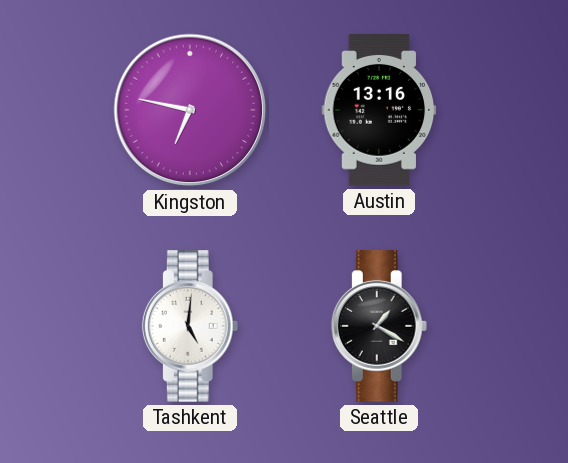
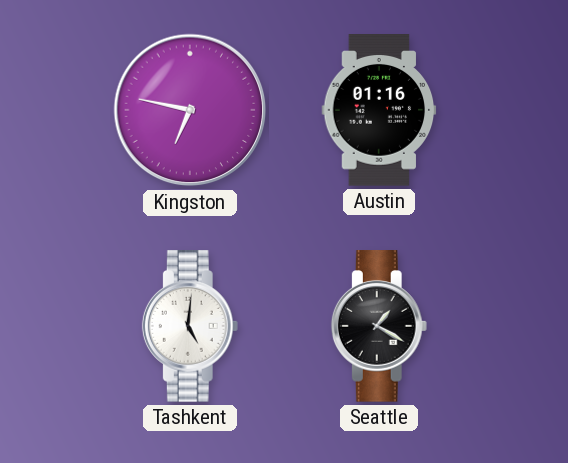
Austin: 13:16 -> 01:16
